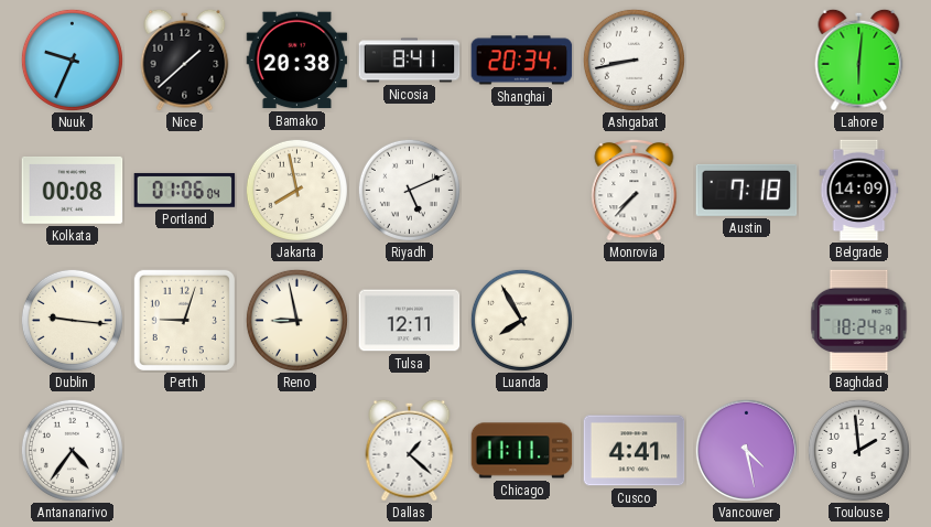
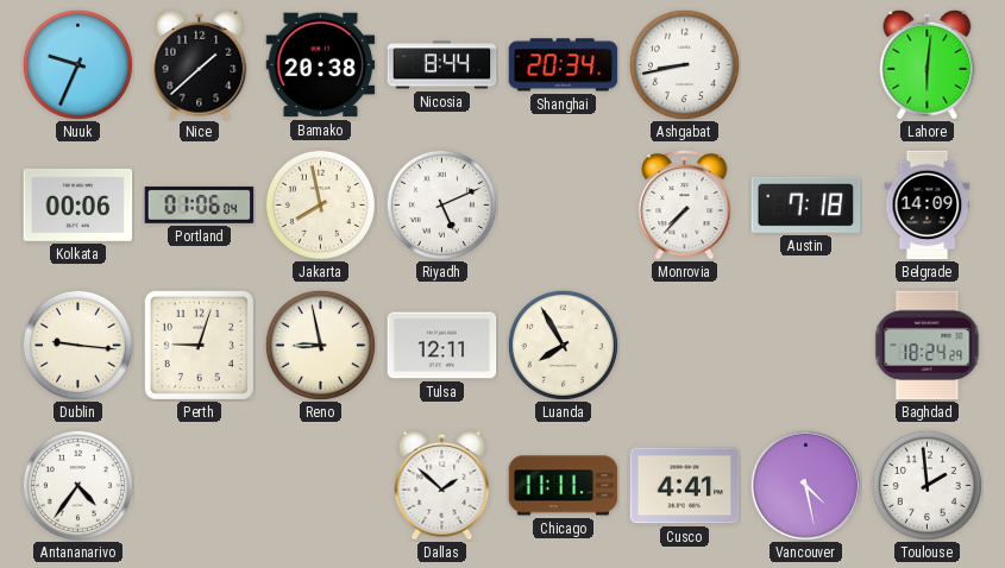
Nicosia: 8:41 -> 8:44
Kolkata: 00:08 -> 00:06
Dallas: 1:22 -> 1:52
